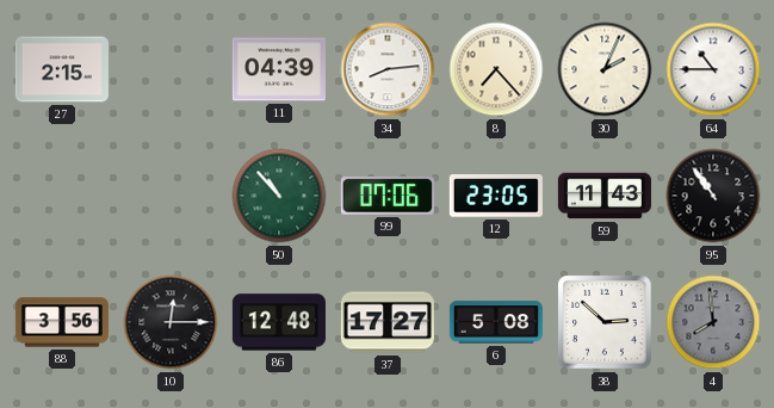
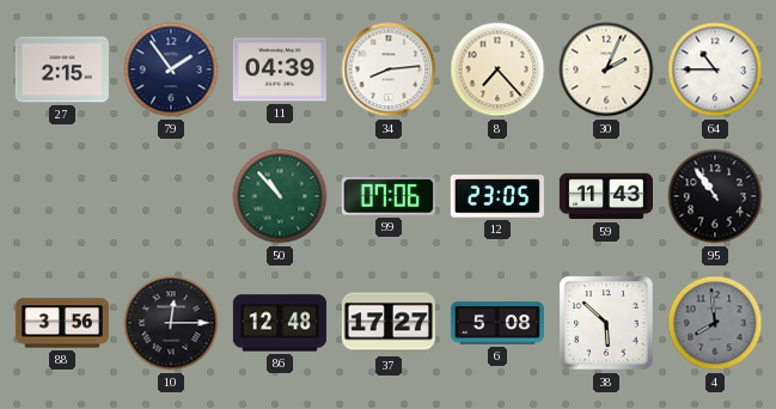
79: none -> 1:54
38: 2:52 -> 5:52
